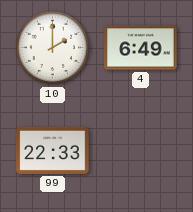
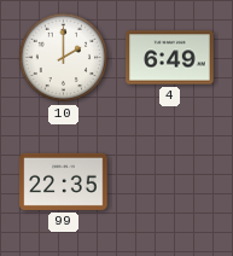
99: 22:33 -> 22:35
